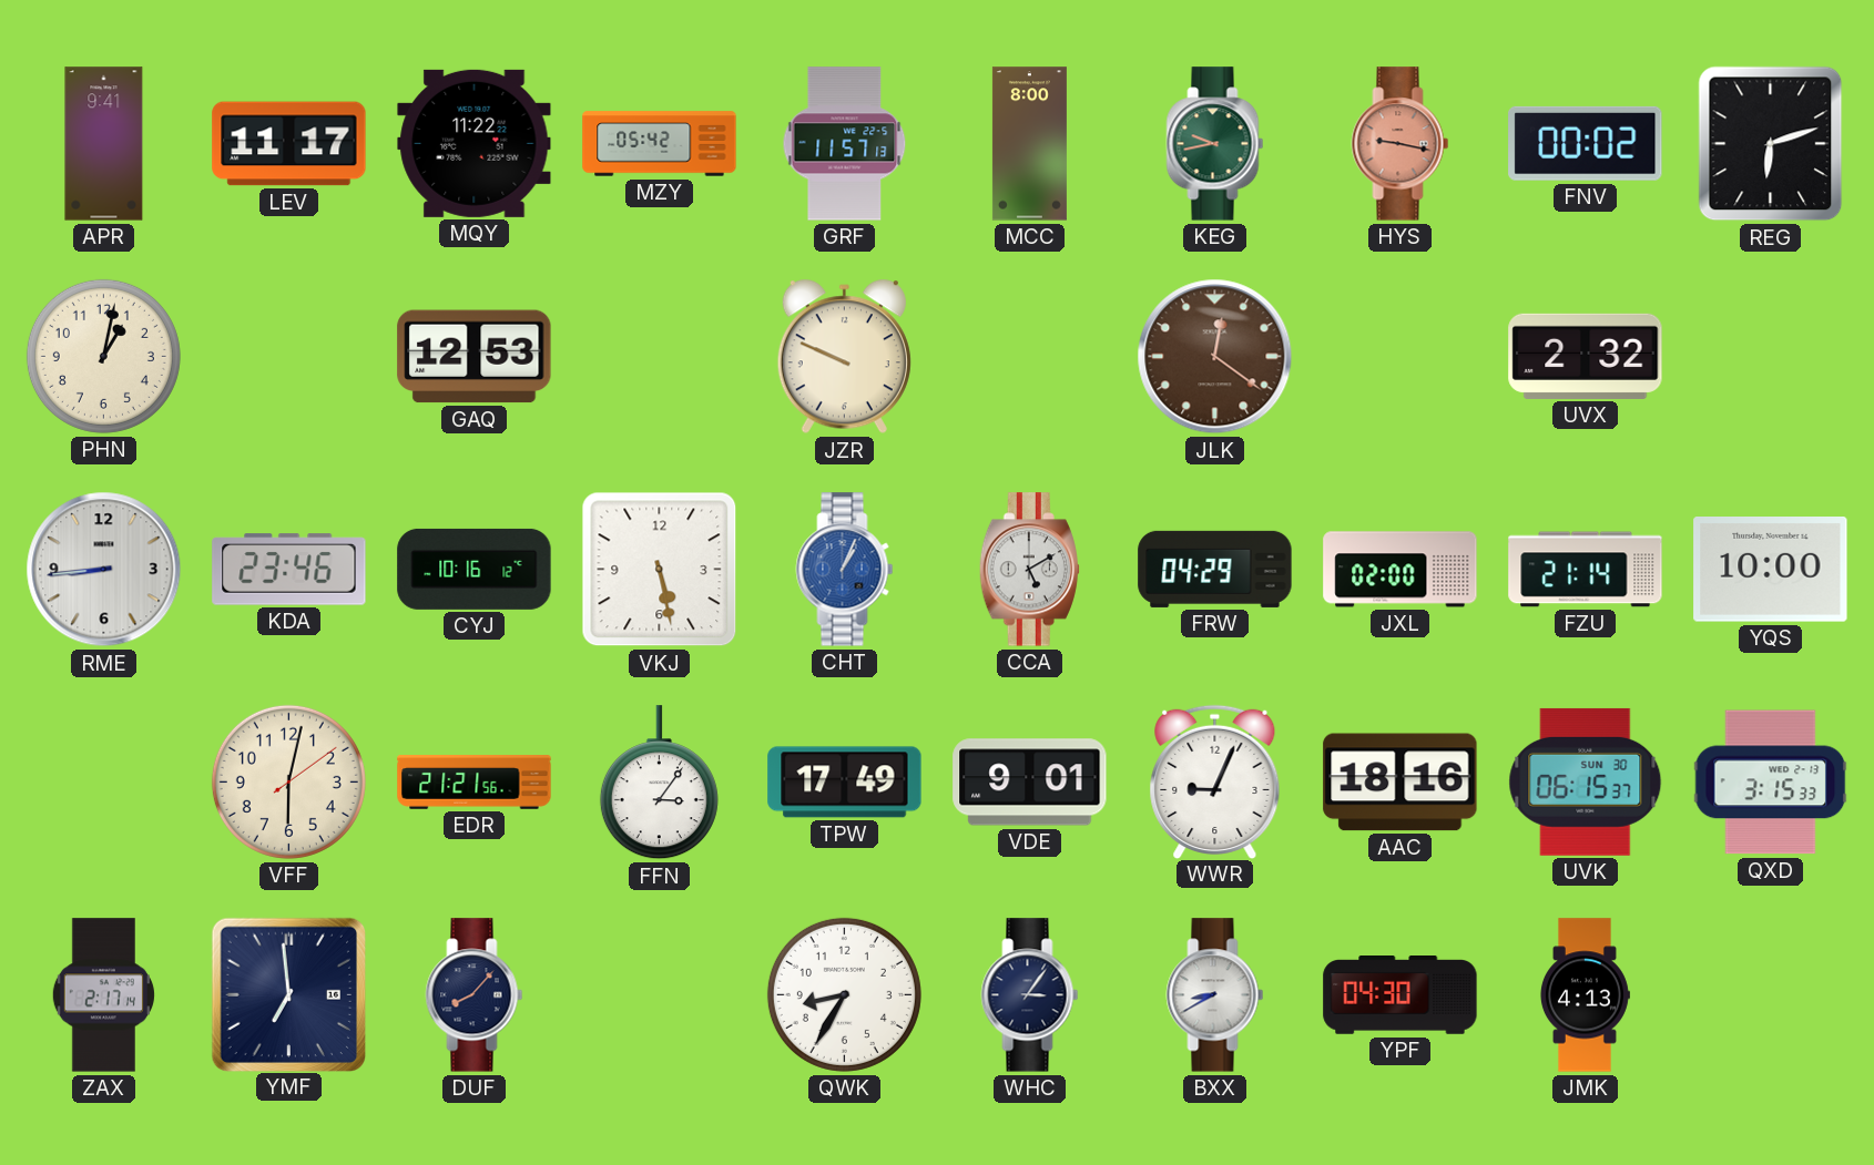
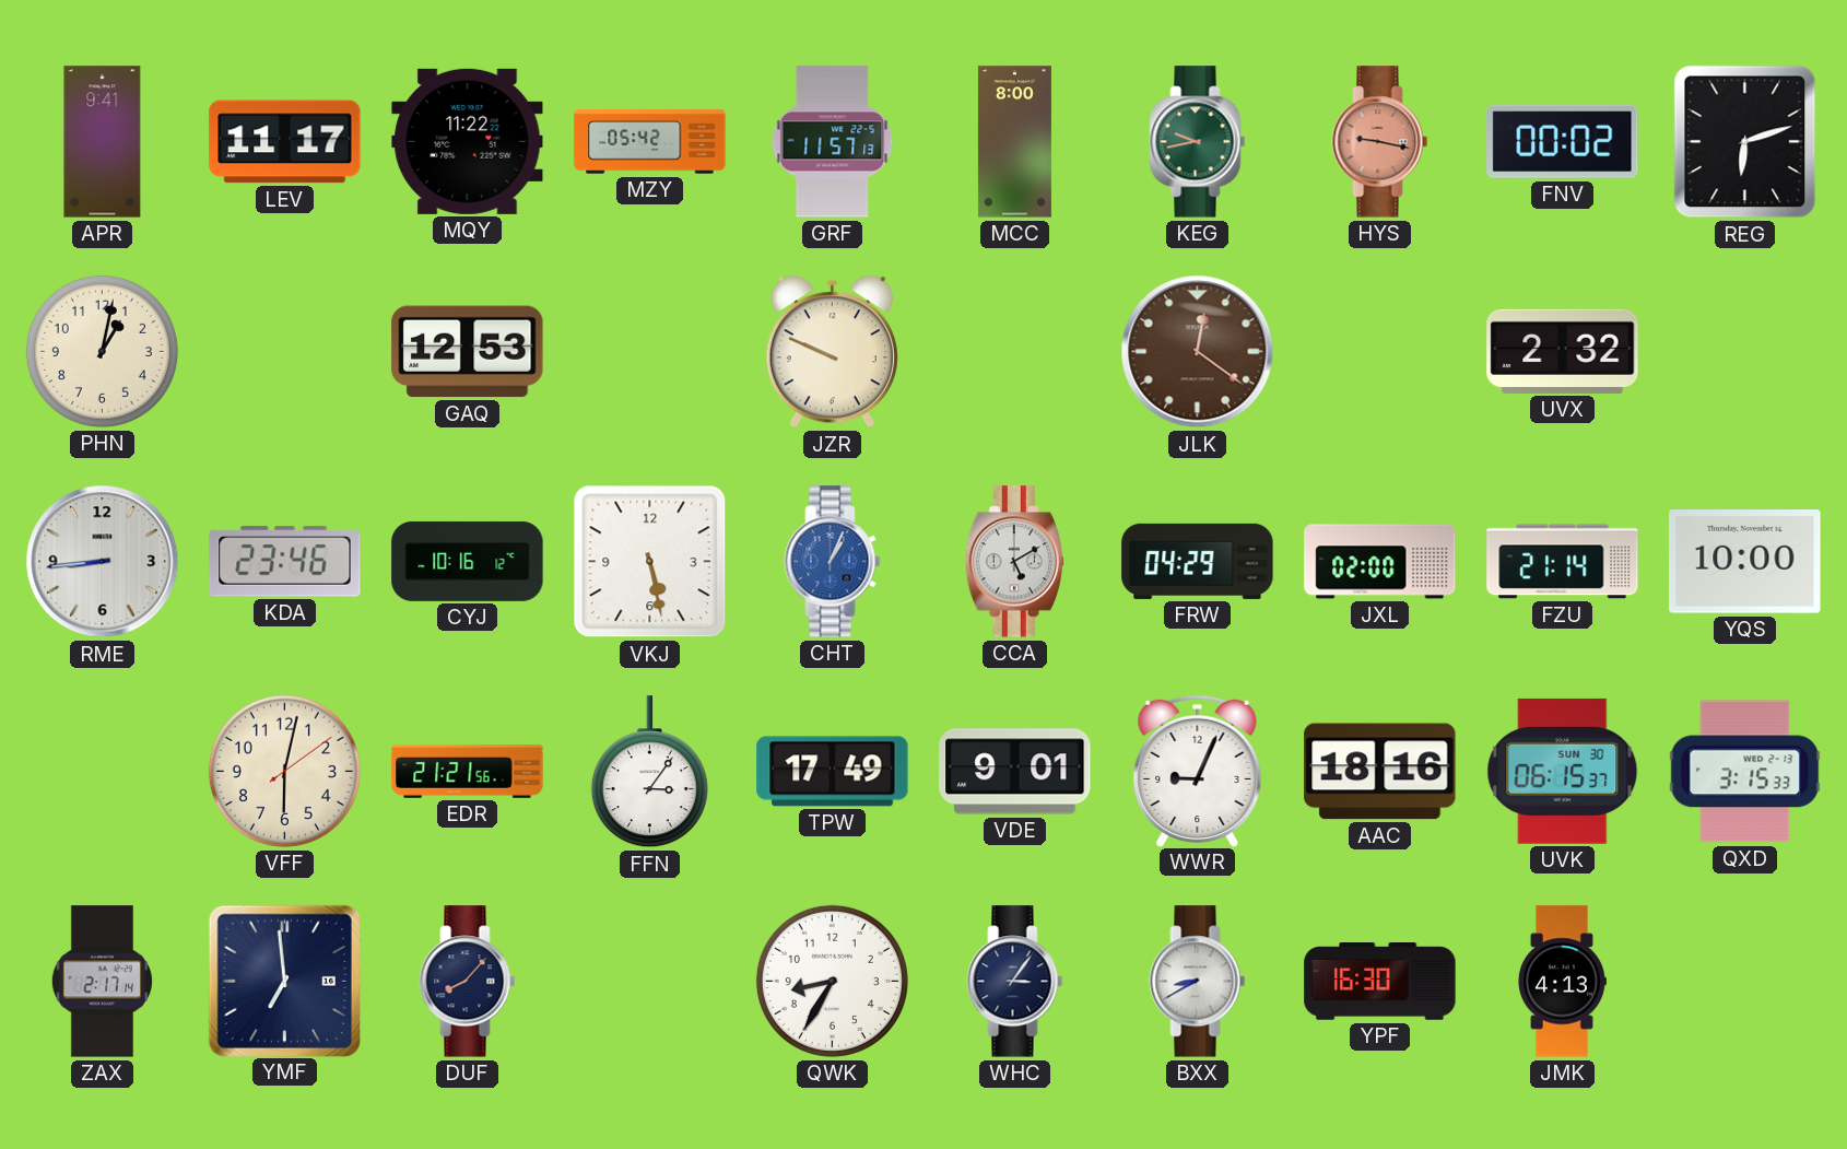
YPF: 04:30 -> 16:30
